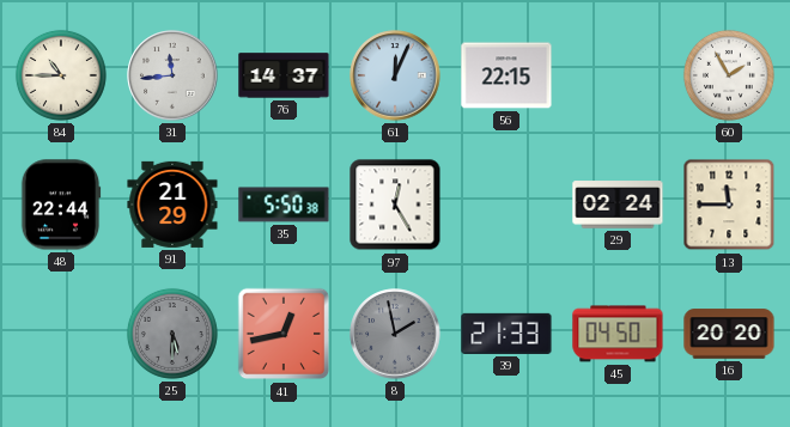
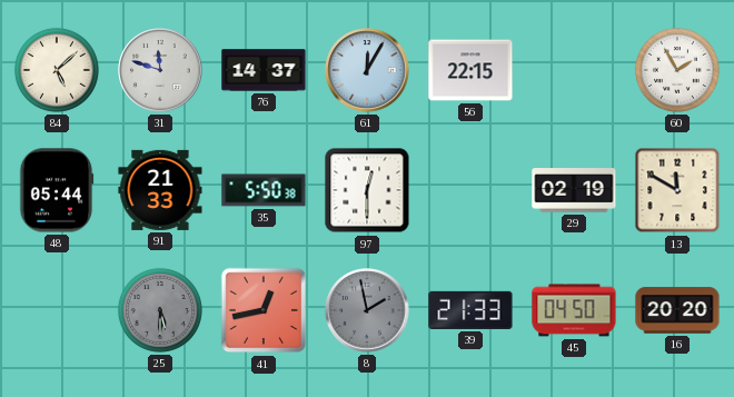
84: 10:45 -> 5:08
31: 11:44 -> 11:48
61: 12:04 -> 12:05
48: 22:44 -> 05:44
91: 21:29 -> 21:33
97: 12:25 -> 12:30
29: 02:24 -> 02:19
13: 11:45 -> 11:50
